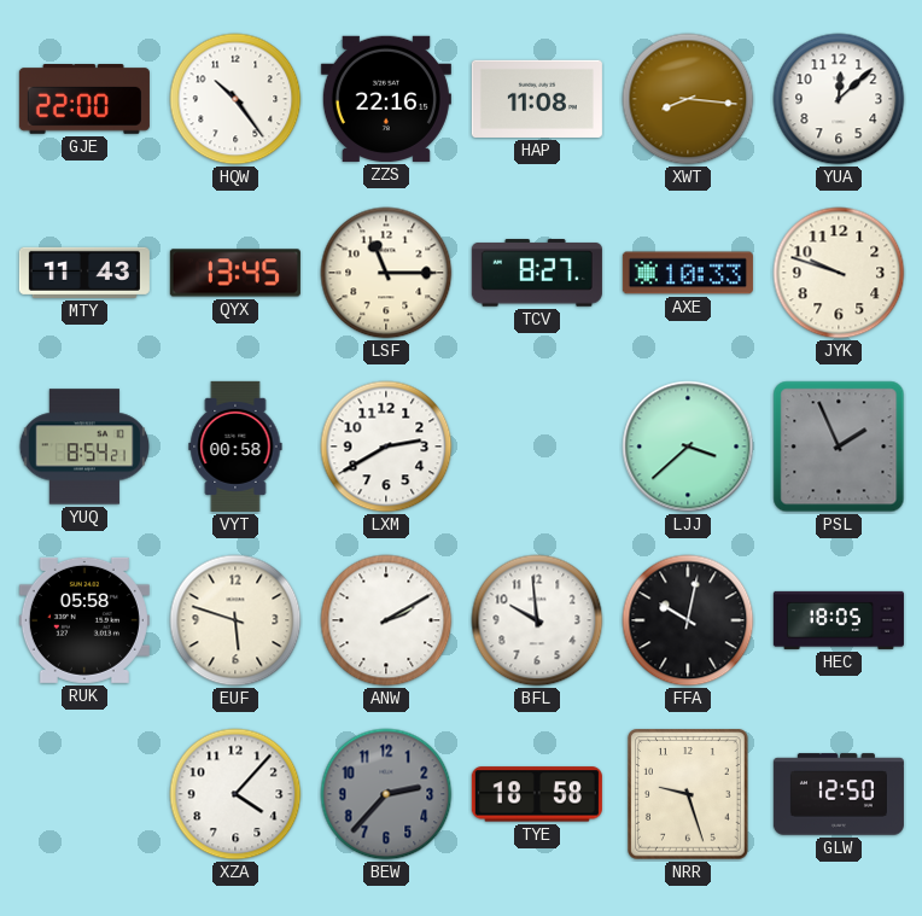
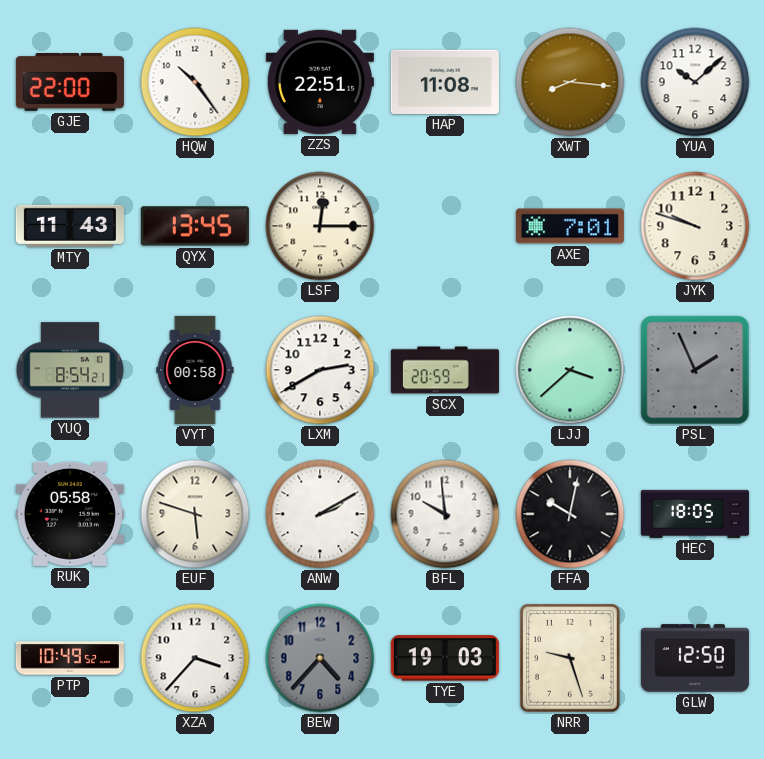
ZZS: 22:16 -> 22:51
YUA: 12:08 -> 10:08
LSF: 11:15 -> 12:15
TCV: 8:27 -> none
AXE: 10:33 -> 7:01
SCX: none -> 20:59
PTP: none -> 10:49
XZA: 4:07 -> 3:37
BEW: 2:37 -> 4:37
TYE: 18:58 -> 19:03
